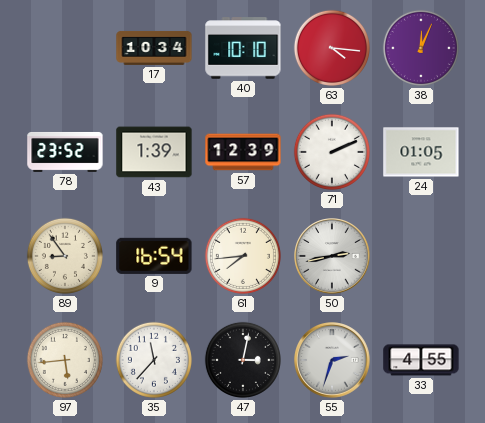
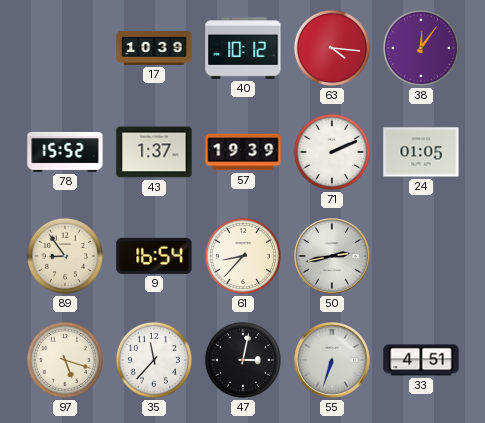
17: 10:34 -> 10:39
40: 10:10 -> 10:12
38: 12:04 -> 12:06
78: 23:52 -> 15:52
43: 1:39 -> 1:37
57: 12:39 -> 19:39
61: 7:44 -> 8:37
97: 5:44 -> 5:18
55: 2:33 -> 6:33
33: 4:55 -> 4:51
